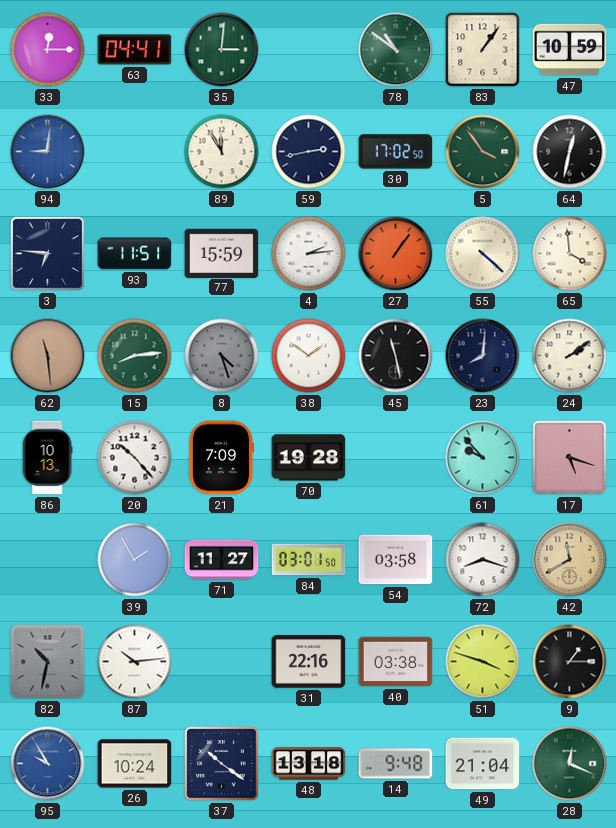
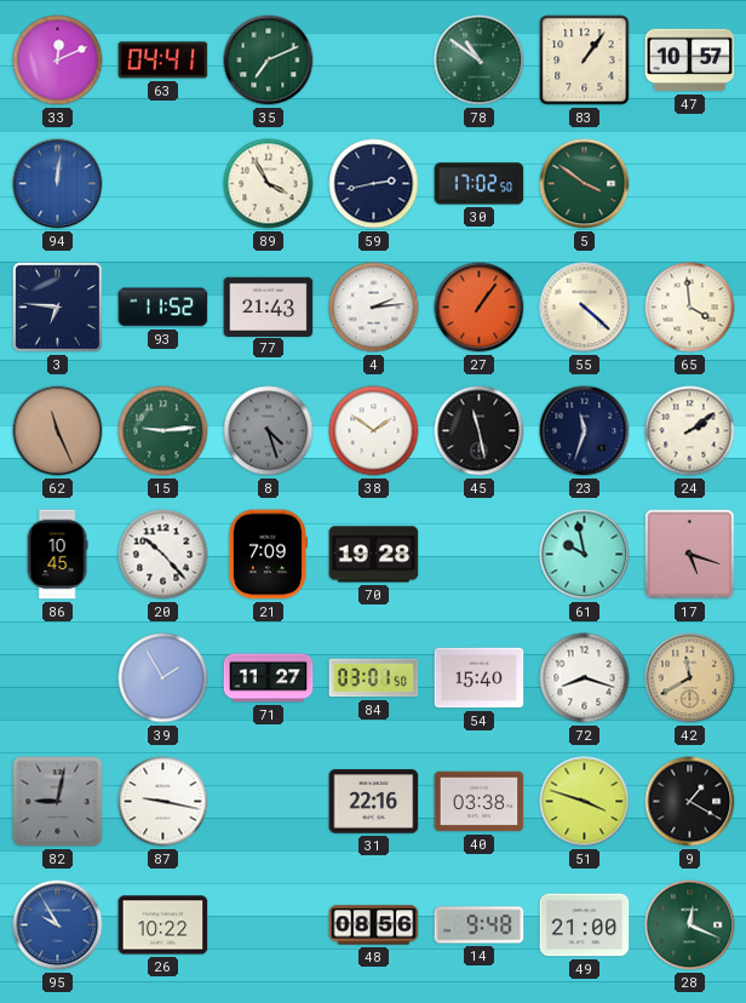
33: 12:15 -> 12:11
35: 3:01 -> 7:11
47: 10:59 -> 10:57
94: 9:01 -> 12:01
89: 11:55 -> 3:55
5: 3:54 -> 3:51
64: 12:32 -> none
93: 11:51 -> 11:52
77: 15:59 -> 21:43
62: 11:29 -> 11:26
15: 8:14 -> 9:14
23: 8:01 -> 11:33
86: 10:13 -> 10:45
61: 9:53 -> 9:58
54: 03:58 -> 15:40
82: 10:32 -> 9:02
87: 10:14 -> 9:17
9: 1:15 -> 1:20
26: 10:24 -> 10:22
37: 10:21 -> none
48: 13:18 -> 08:56
49: 21:04 -> 21:00
